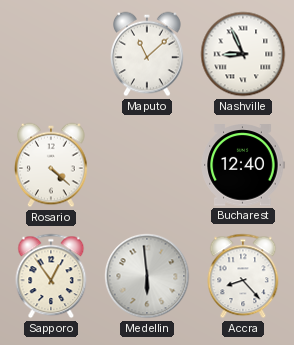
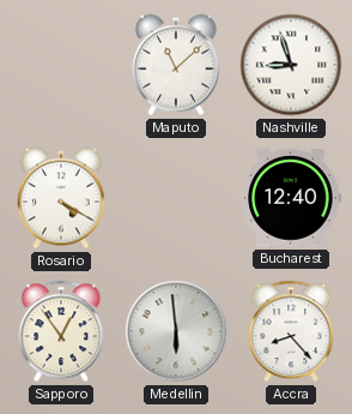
Nashville: 8:56 -> 8:57
Rosario: 4:22 -> 4:20
